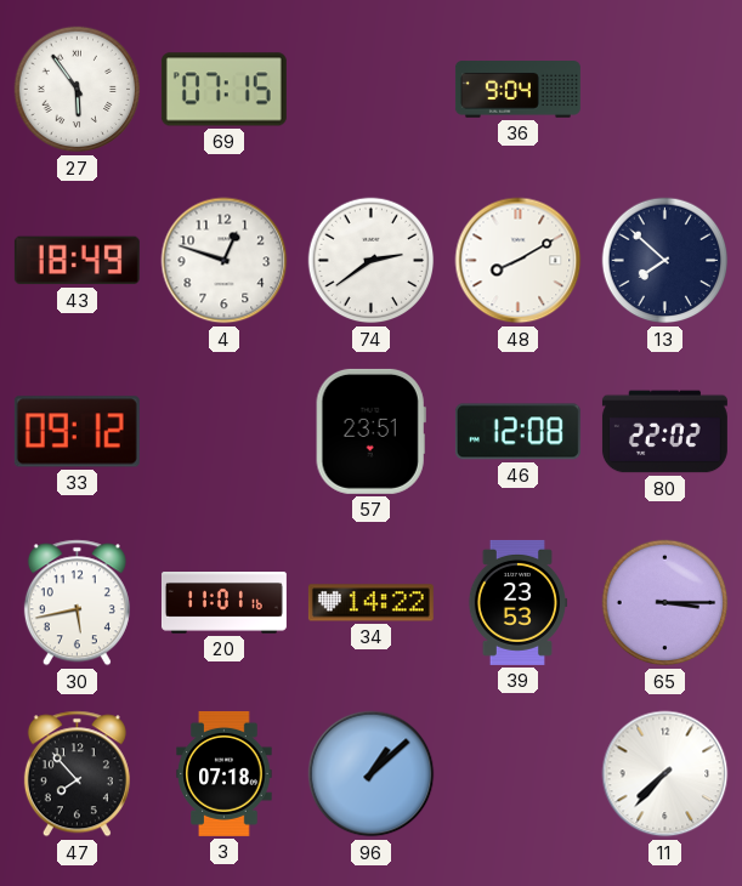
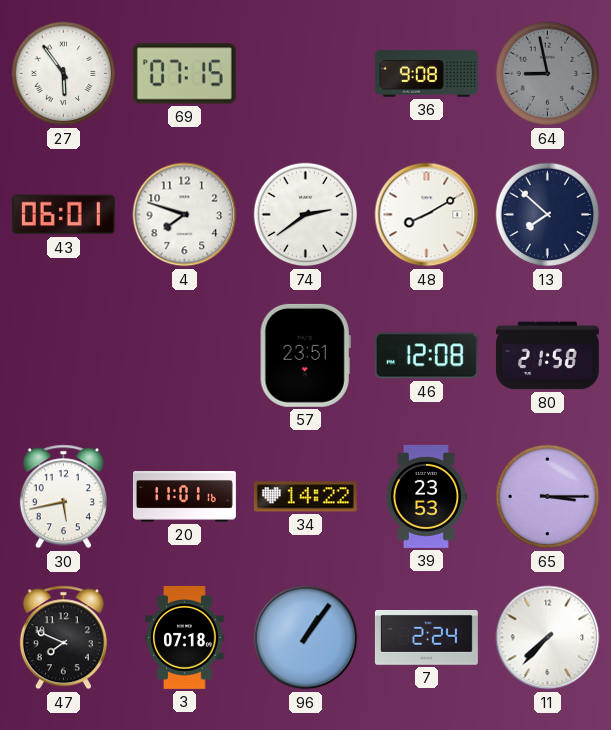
36: 9:04 -> 9:08
64: none -> 8:58
43: 18:49 -> 06:01
4: 12:48 -> 7:48
33: 09:12 -> none
80: 22:02 -> 21:58
47: 7:53 -> 7:49
96: 1:08 -> 1:06
7: none -> 2:24
